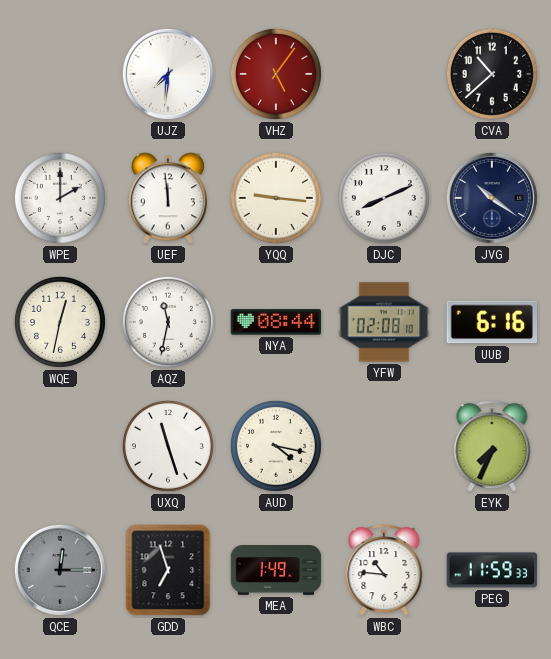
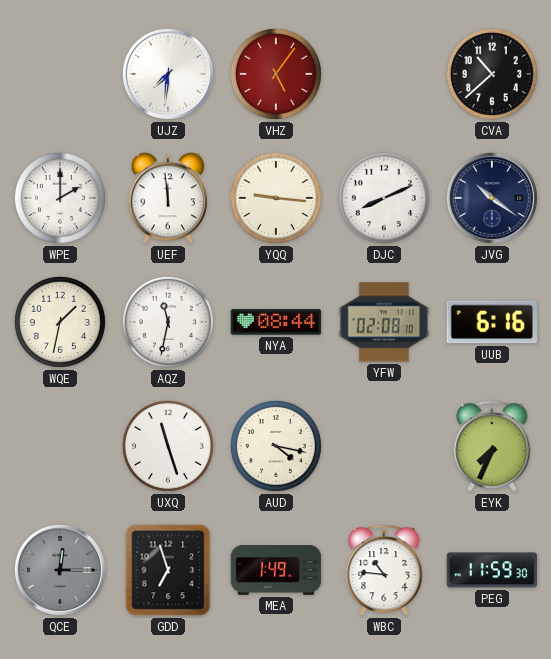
WQE: 12:32 -> 1:32
PEG: 11:59:33 -> 11:59:30
